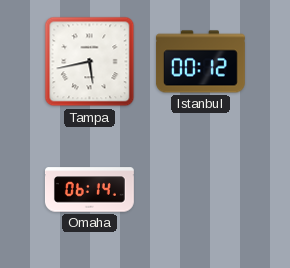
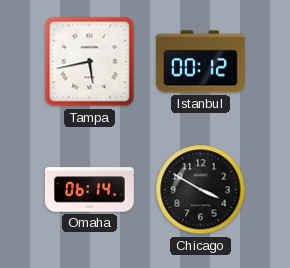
Chicago: none -> 3:50
